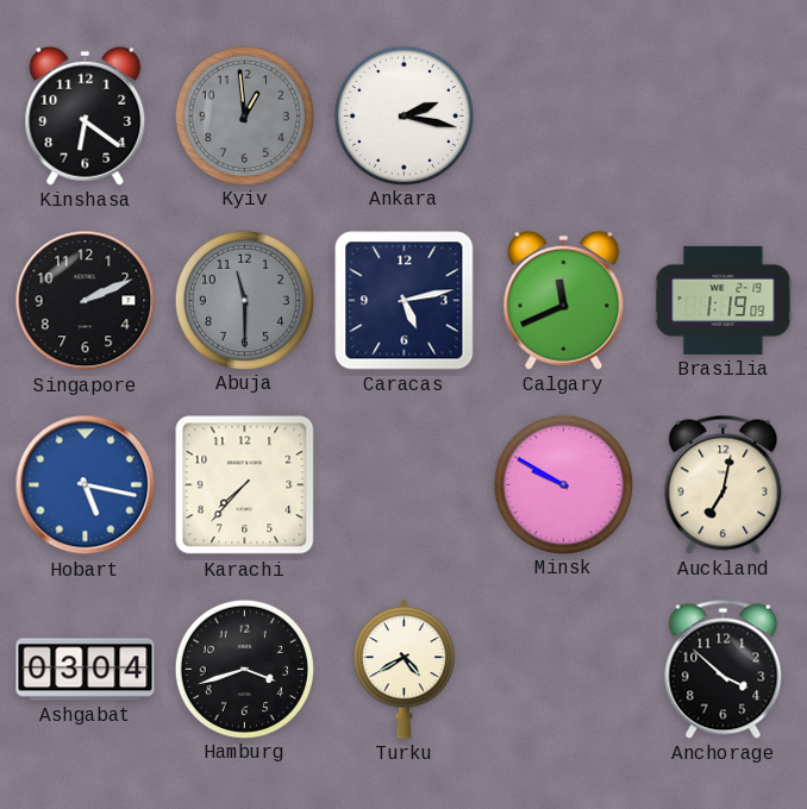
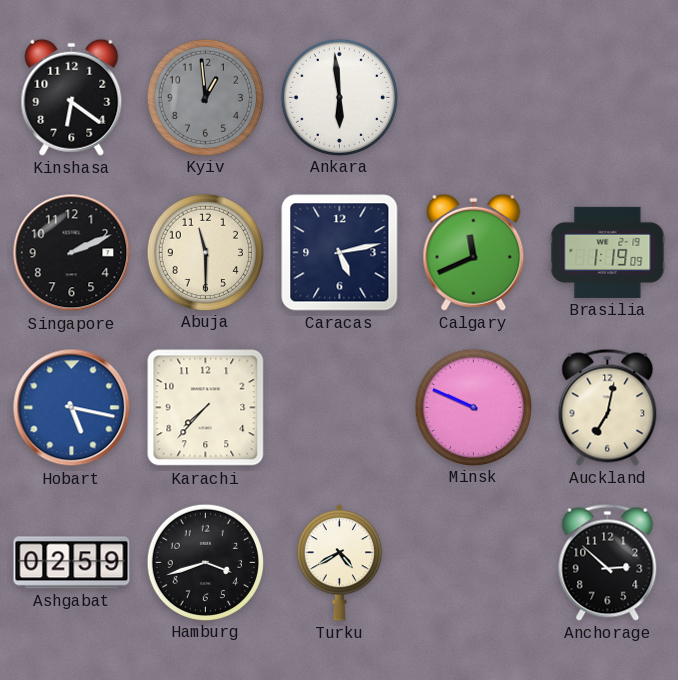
Ankara: 2:17 -> 5:59
Abuja dial: grey -> cream
Minsk: 9:50 -> 9:49
Ashgabat: 03:04 -> 02:59
Anchorage: 3:52 -> 2:52
